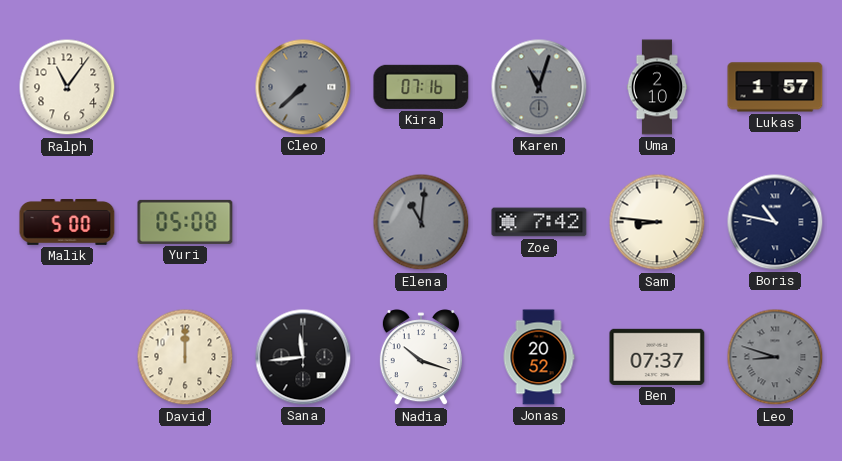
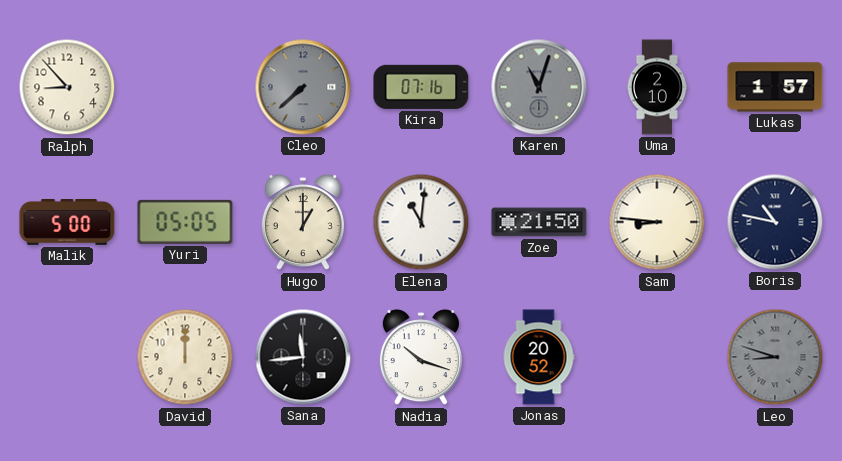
Ralph: 11:06 -> 8:53
Yuri: 05:08 -> 05:05
Hugo: none -> 1:00
Elena dial: grey -> white
Zoe: 7:42 -> 21:50
Ben: 07:37 -> none
